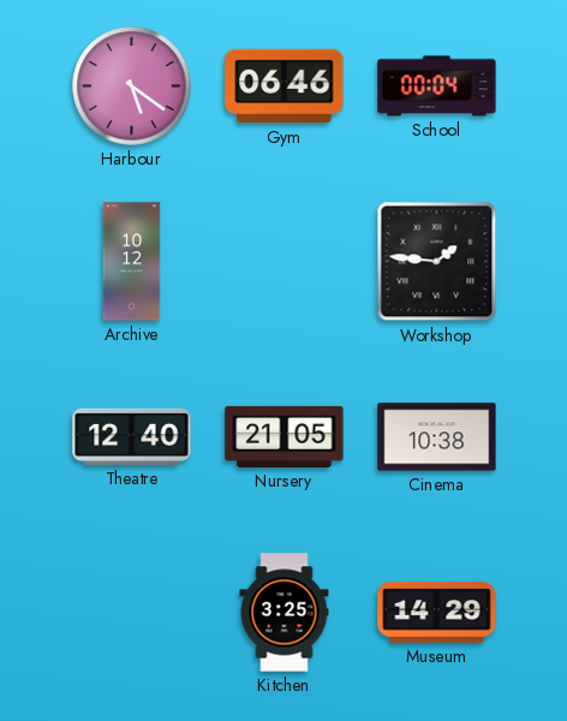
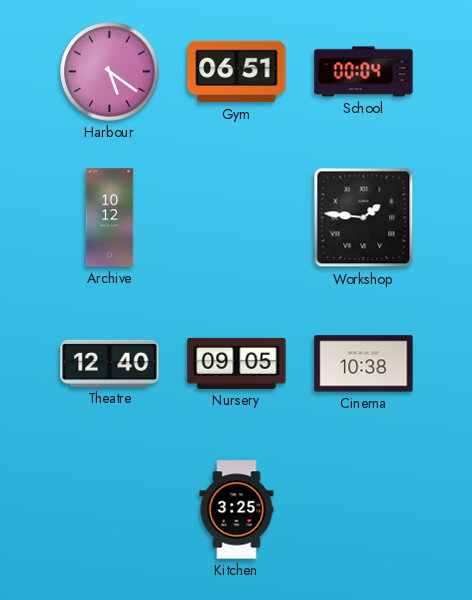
Gym: 06:46 -> 06:51
Nursery: 21:05 -> 09:05
Museum: 14:29 -> none
